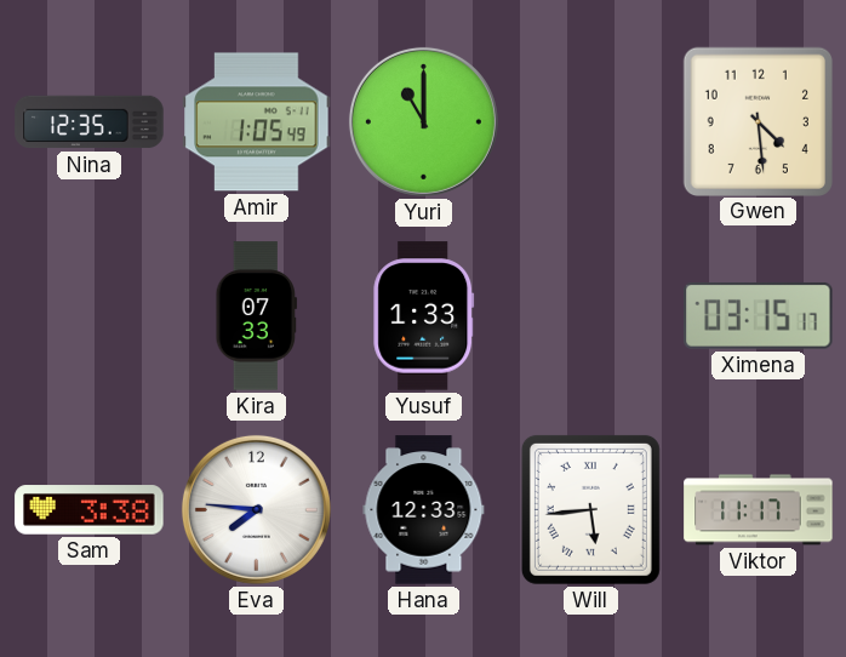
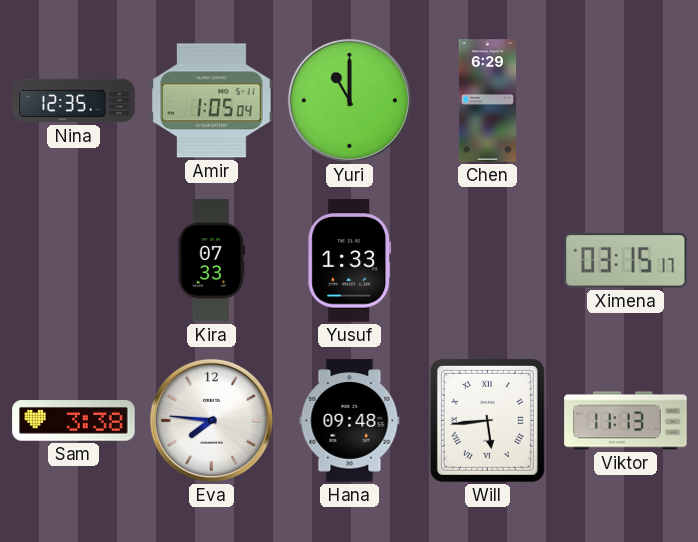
Amir: 1:05:49 -> 1:05:04
Chen: none -> 6:29
Gwen: 4:29 -> none
Hana: 12:33 -> 09:48
Viktor: 11:17 -> 11:13
